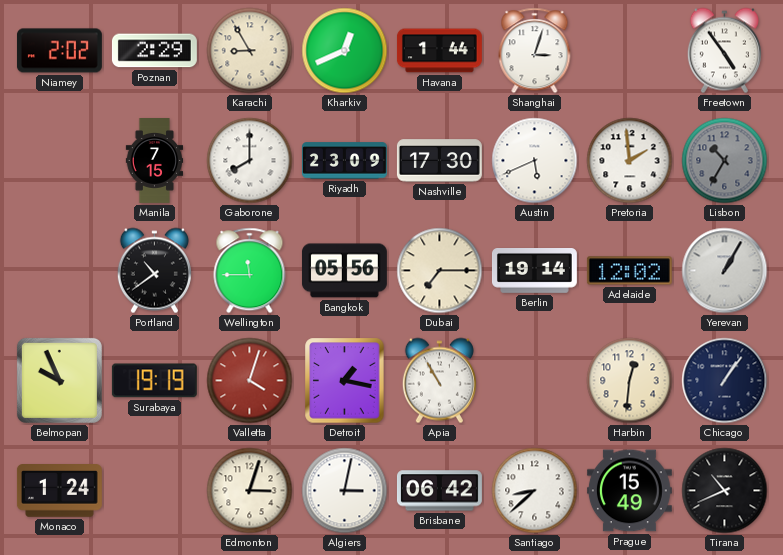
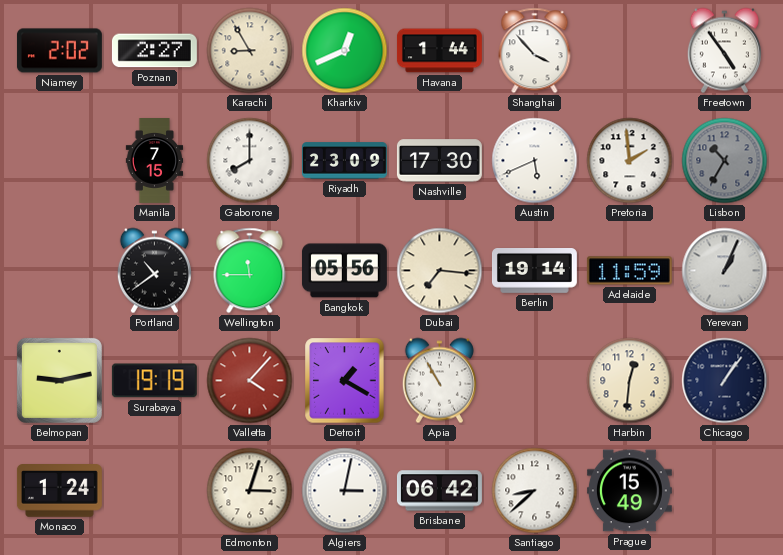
Poznan: 2:29 -> 2:27
Shanghai: 3:03 -> 3:53
Dubai: 7:15 -> 7:16
Adelaide: 12:02 -> 11:59
Yerevan: 1:05 -> 1:04
Belmopan: 9:56 -> 9:13
Valletta: 4:03 -> 4:07
Detroit: 1:17 -> 1:20
Tirana: 10:41 -> none
